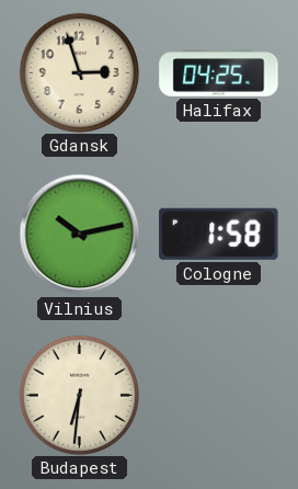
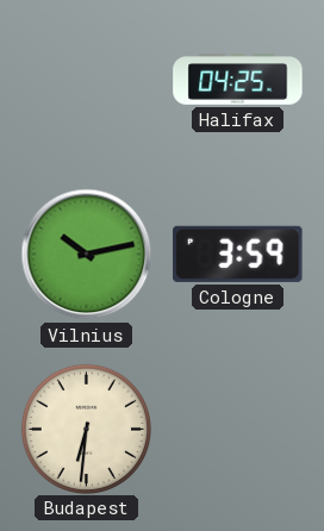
Gdansk: 2:57 -> none
Cologne: 1:58 -> 3:59
